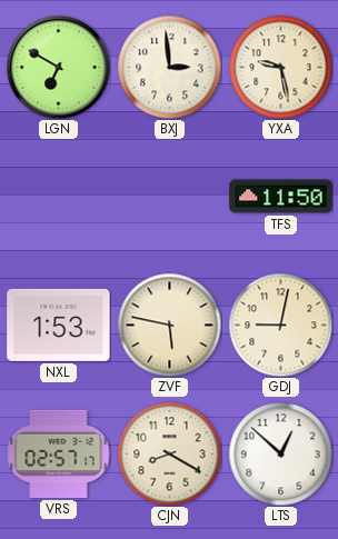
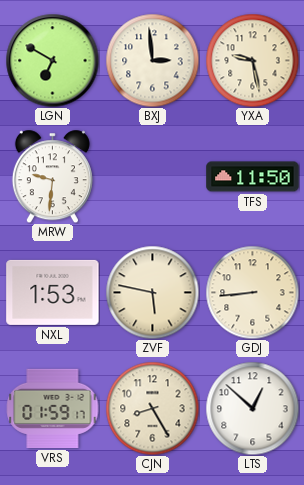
MRW: none -> 9:31
GDJ: 9:02 -> 8:44
VRS: 02:57 -> 01:59
CJN: 8:20 -> 8:25
